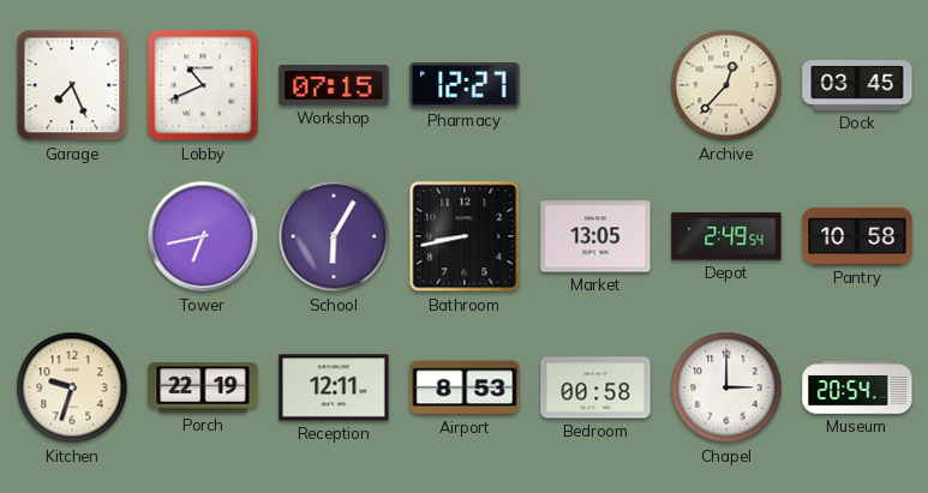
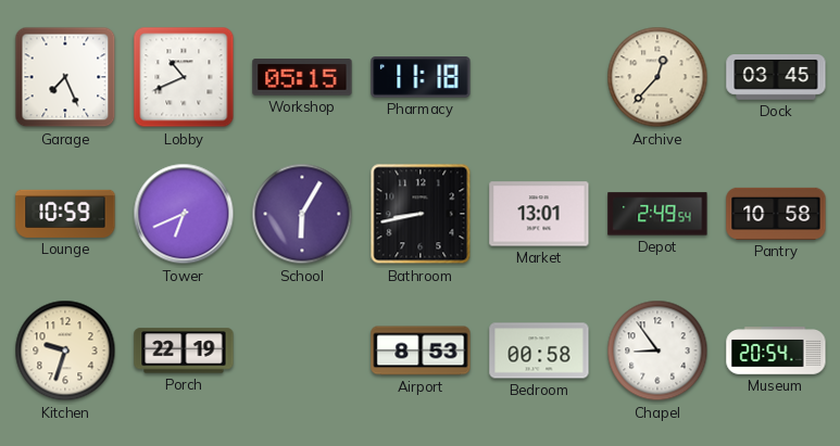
Workshop: 07:15 -> 05:15
Pharmacy: 12:27 -> 11:18
Lounge: none -> 10:59
Tower: 6:43 -> 6:41
Market: 13:05 -> 13:01
Reception: 12:11 -> none
Chapel: 3:00 -> 8:54
